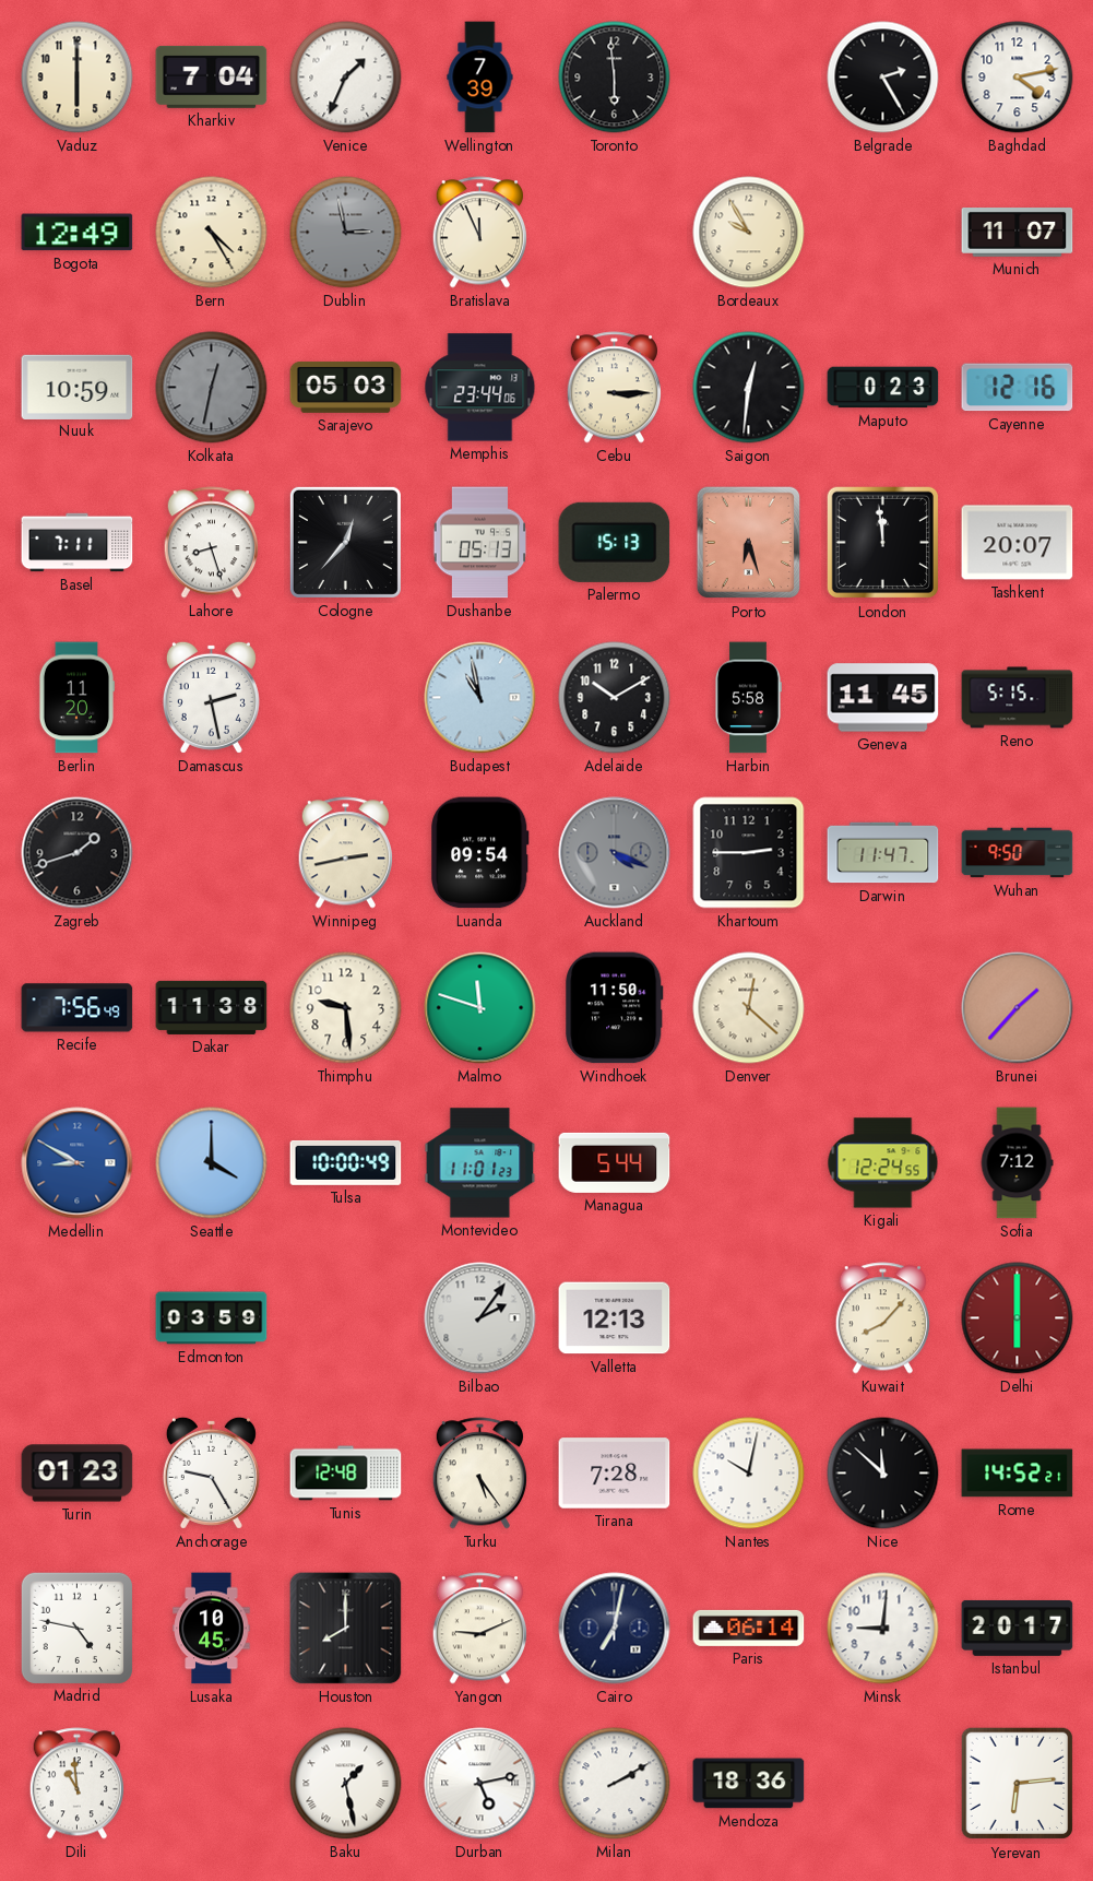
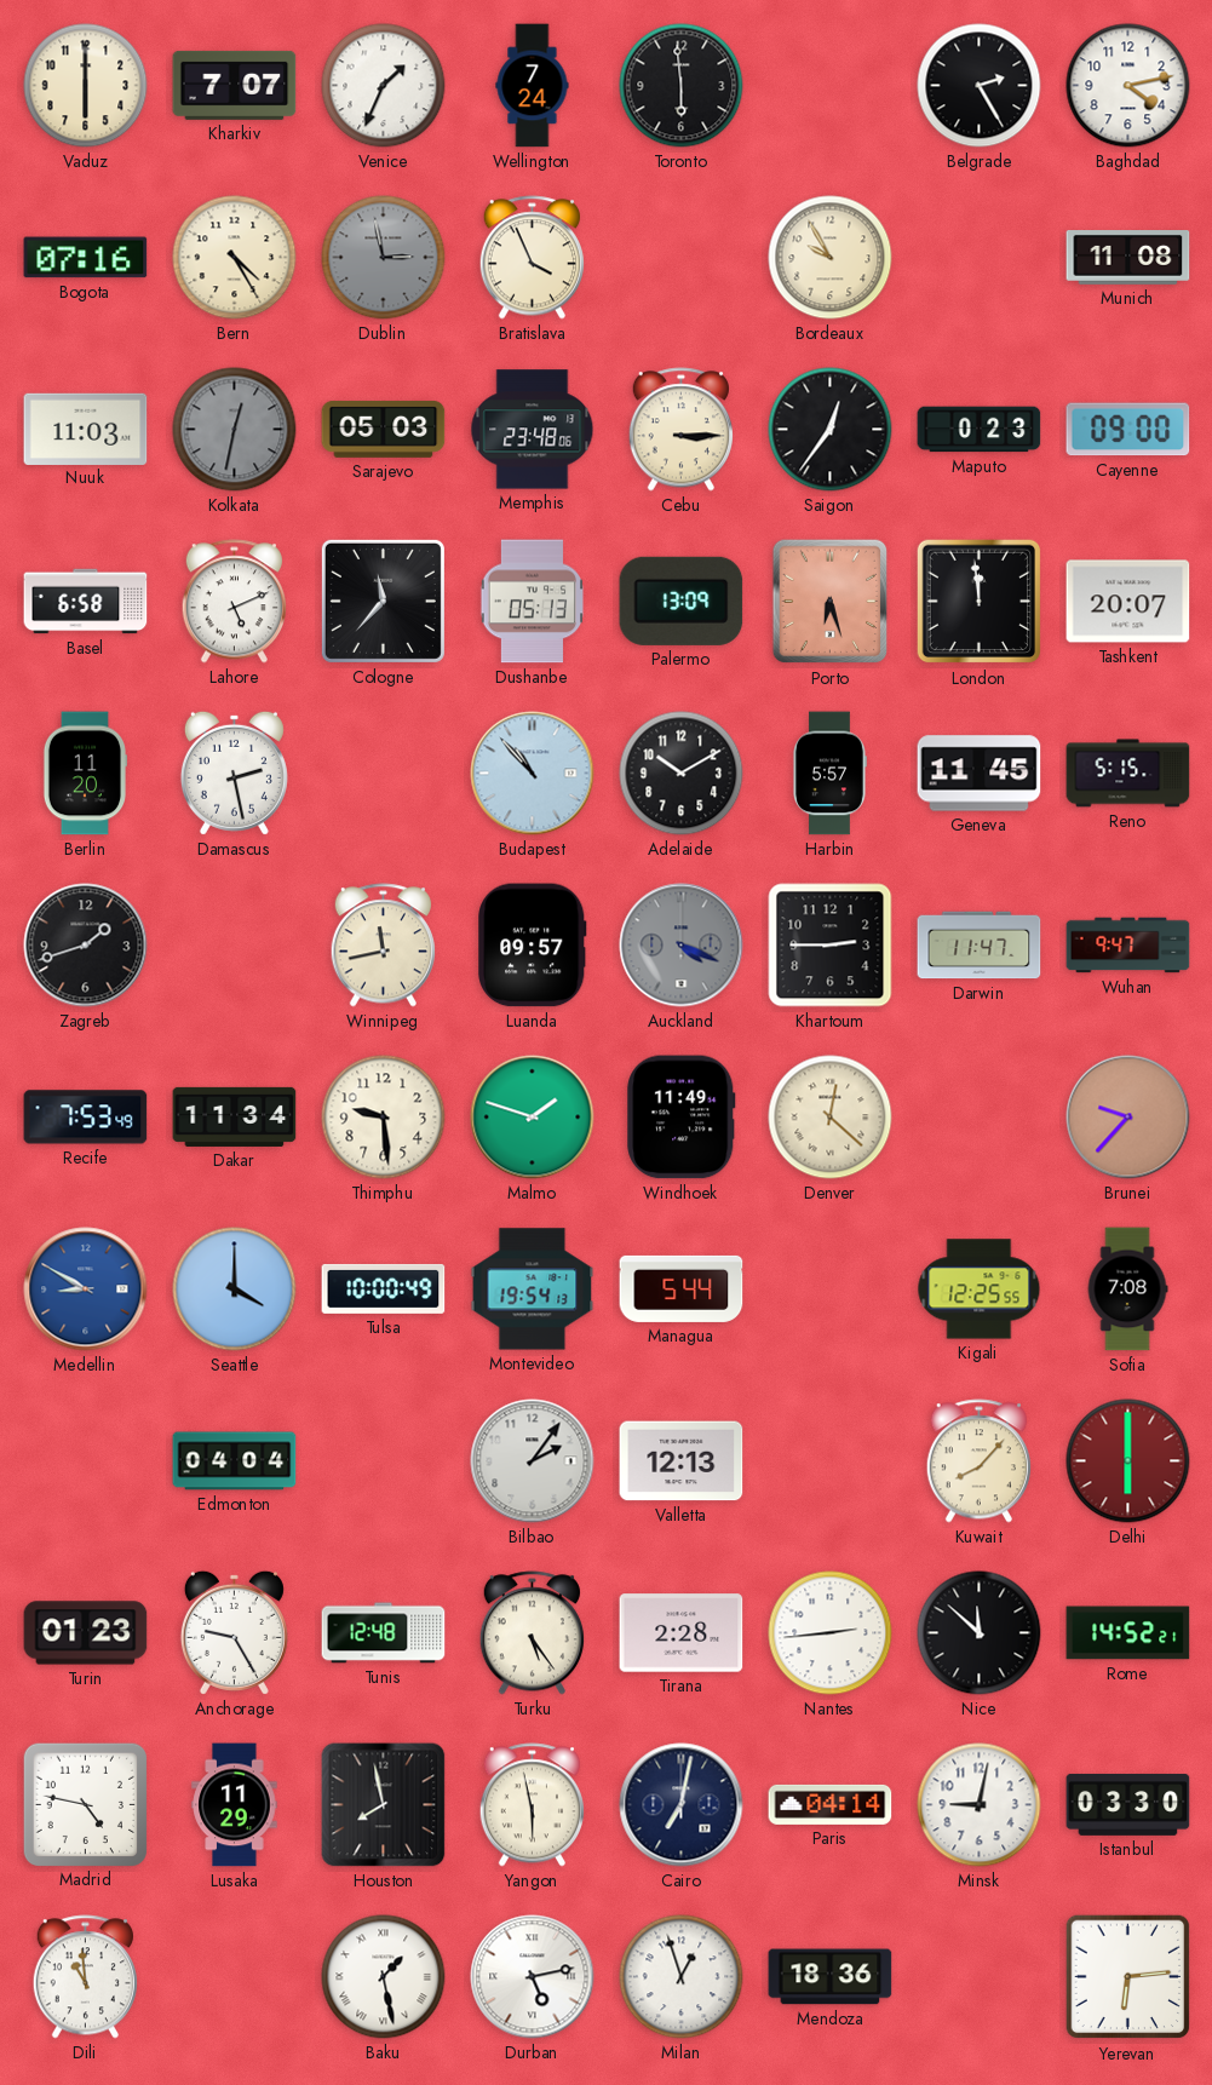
Kharkiv: 7:04 -> 7:07
Wellington: 7:39 -> 7:24
Bogota: 12:49 -> 07:16
Bratislava: 11:56 -> 3:56
Munich: 11:07 -> 11:08
Nuuk: 10:59 -> 11:03
Memphis: 23:44 -> 23:48
Saigon: 12:31 -> 12:36
Cayenne: 12:16 -> 09:00
Basel: 7:11 -> 6:58
Lahore: 8:27 -> 5:11
Cologne: 12:37 -> 11:37
Palermo: 15:13 -> 13:09
Budapest: 10:58 -> 10:53
Harbin: 5:58 -> 5:57
Winnipeg: 2:43 -> 11:43
Luanda: 09:54 -> 09:57
Wuhan: 9:50 -> 9:47
Recife: 7:56 -> 7:53
Dakar: 11:38 -> 11:34
Malmo: 11:48 -> 1:48
Windhoek: 11:50 -> 11:49
Brunei: 1:37 -> 9:37
Montevideo: 11:01 -> 19:54
Kigali: 12:24 -> 12:25
Sofia: 7:12 -> 7:08
Edmonton: 03:59 -> 04:04
Tirana: 7:28 -> 2:28
Nantes: 10:02 -> 2:44
Lusaka: 10:45 -> 11:29
Houston: 8:00 -> 7:58
Yangon: 9:11 -> 5:58
Paris: 06:14 -> 04:14
Minsk: 9:01 -> 9:02
Istanbul: 20:17 -> 03:30
Milan: 2:10 -> 12:57
